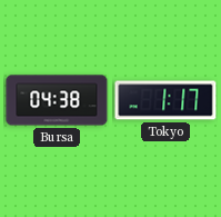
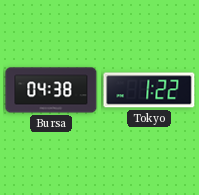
Tokyo: 1:17 -> 1:22
